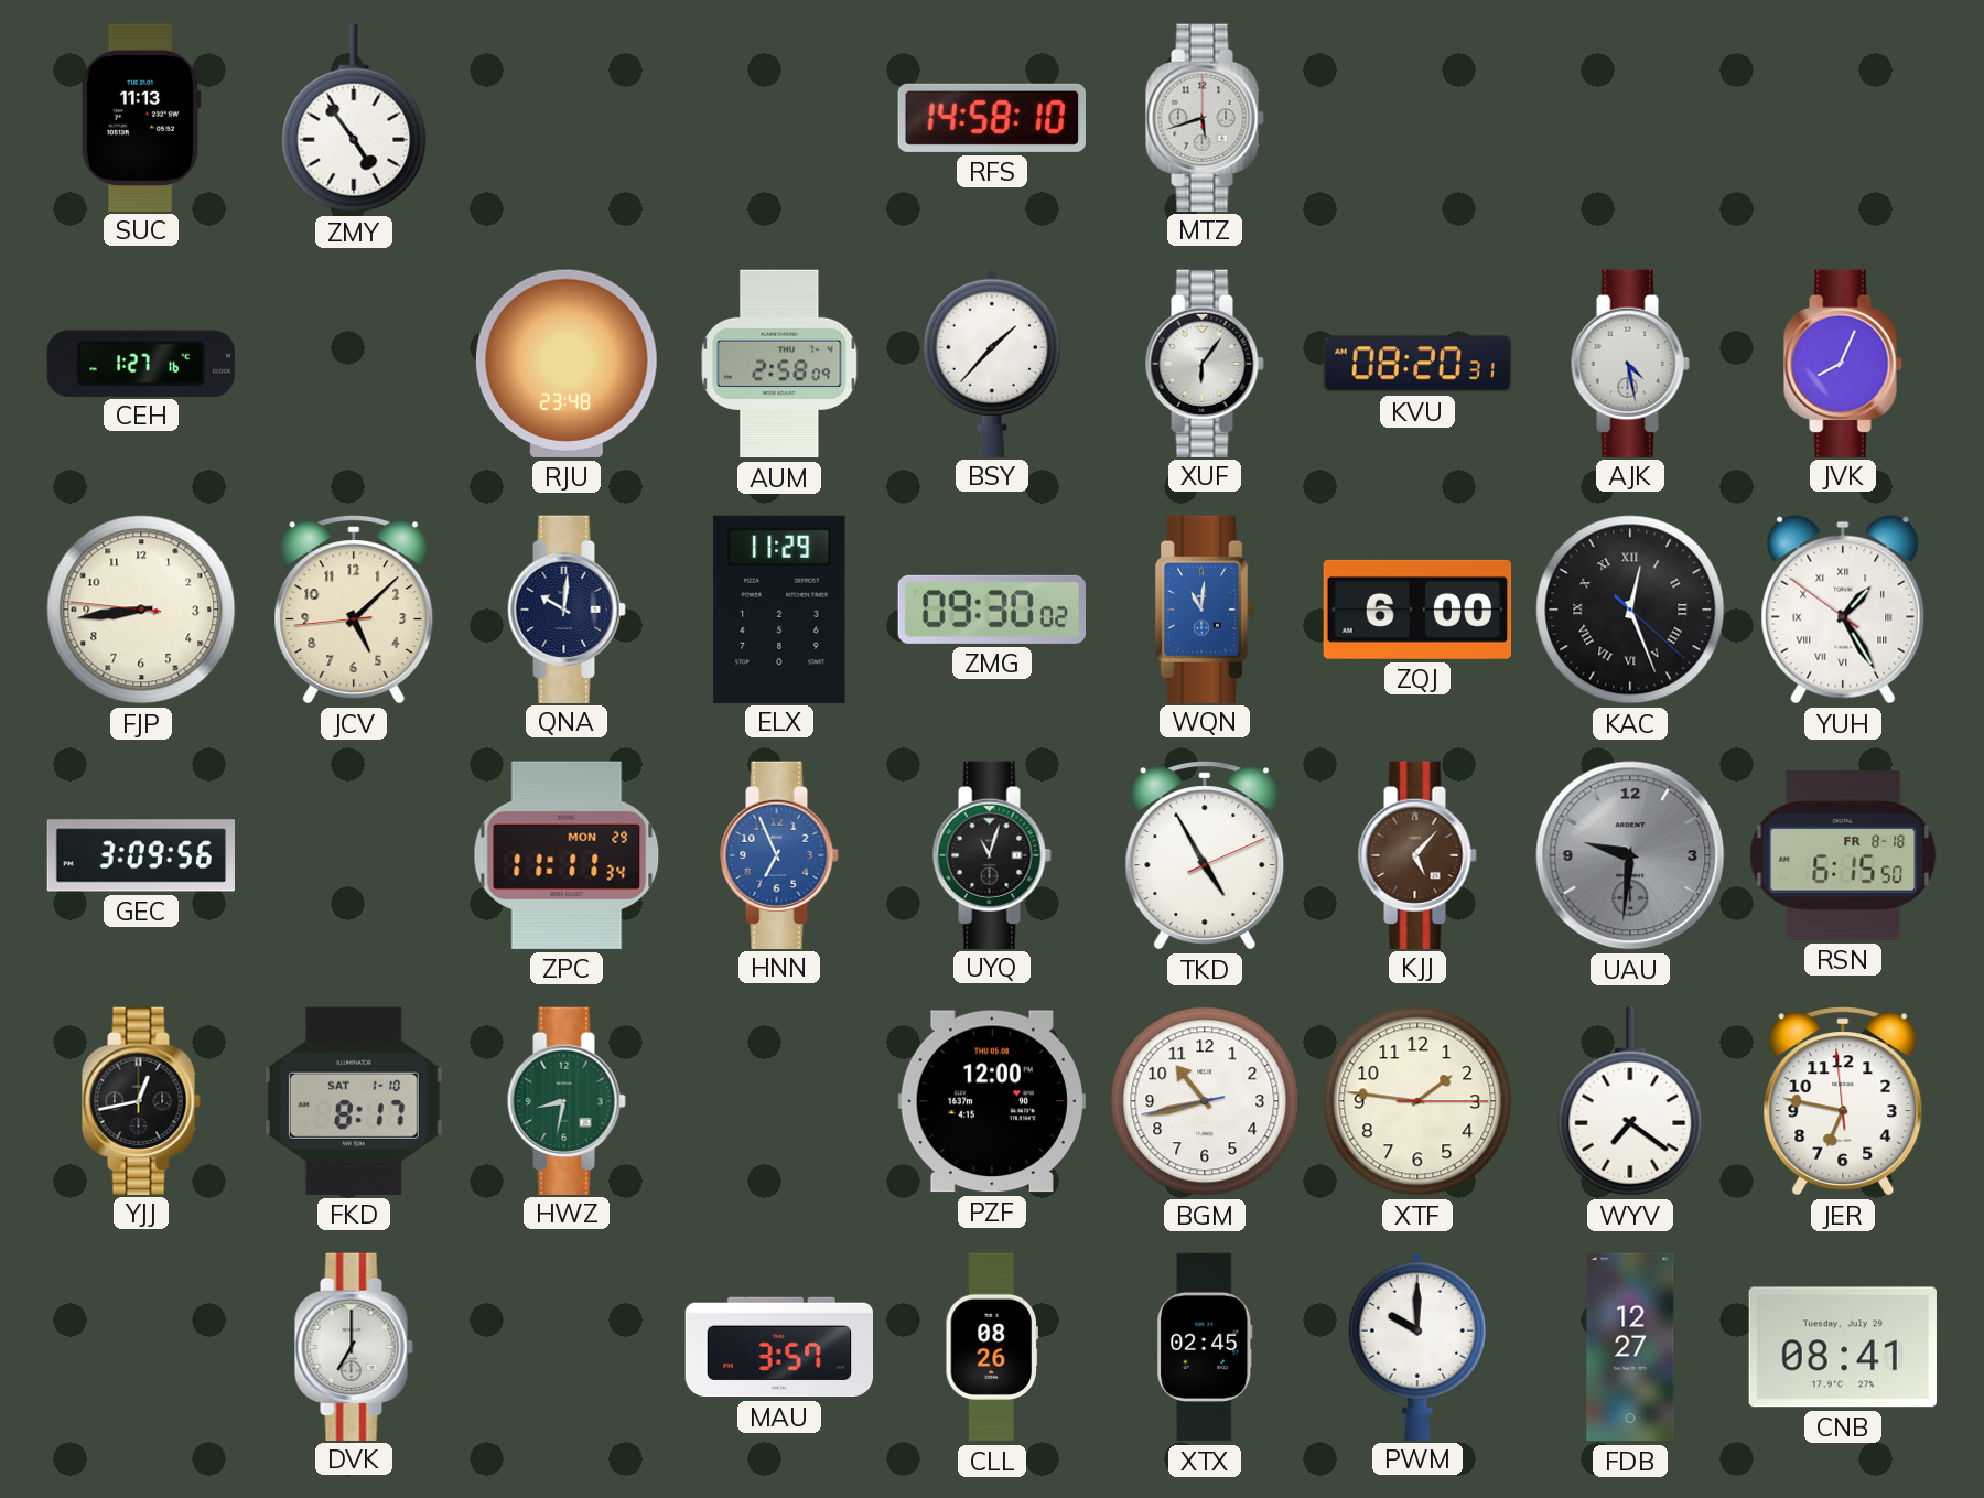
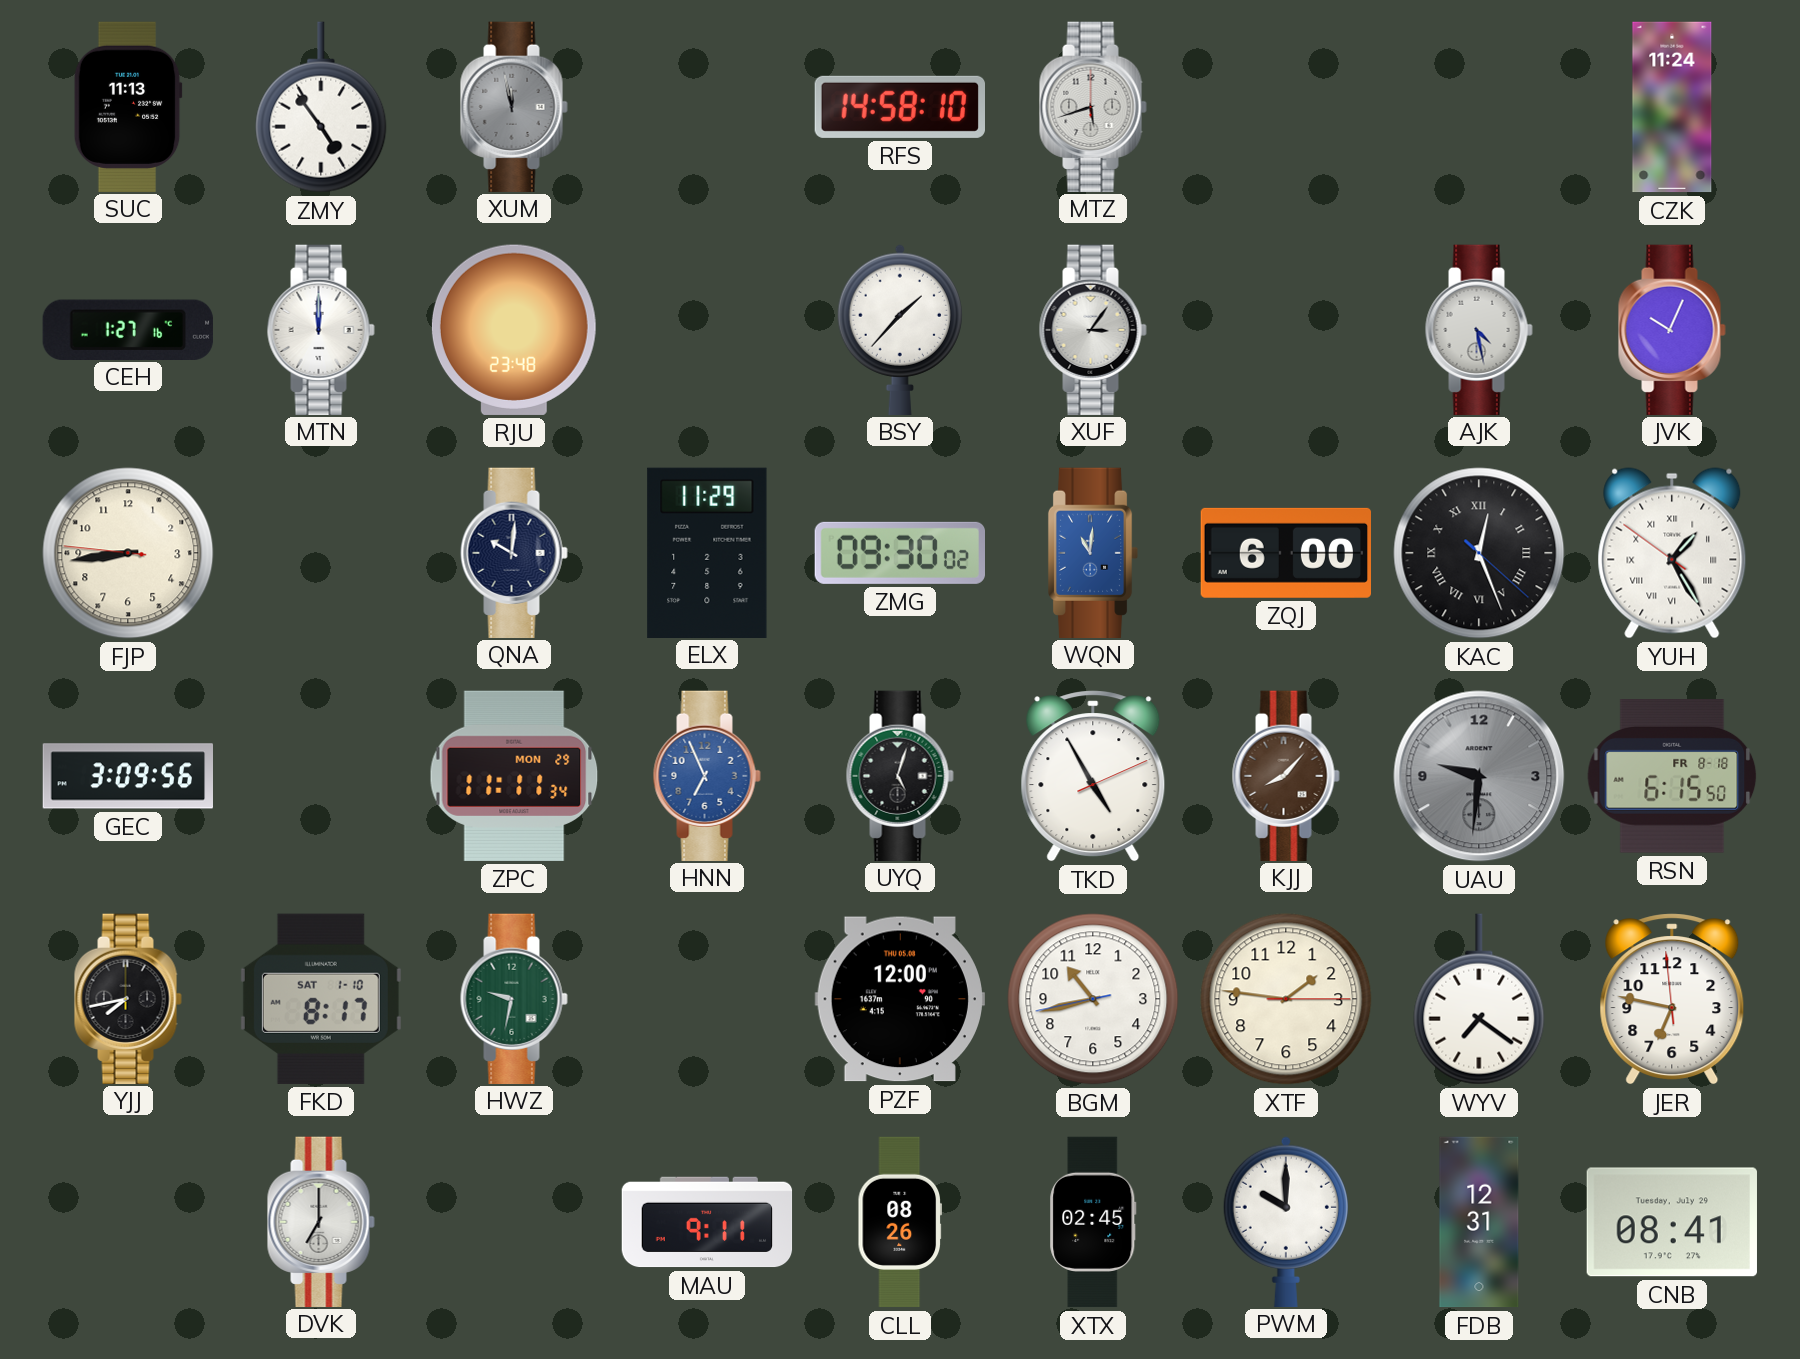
XUM: none -> 11:58
CZK: none -> 11:24
MTN: none -> 12:00
AUM: 2:58 -> none
XUF: 6:06 -> 3:06
KVU: 08:20 -> none
JVK: 8:04 -> 10:04
JCV: 5:07 -> none
UYQ: 11:03 -> 5:03
KJJ: 5:07 -> 8:07
YJJ: 12:43 -> 7:43
HWZ: 8:32 -> 9:32
MAU: 3:57 -> 9:11
FDB: 12:27 -> 12:31
